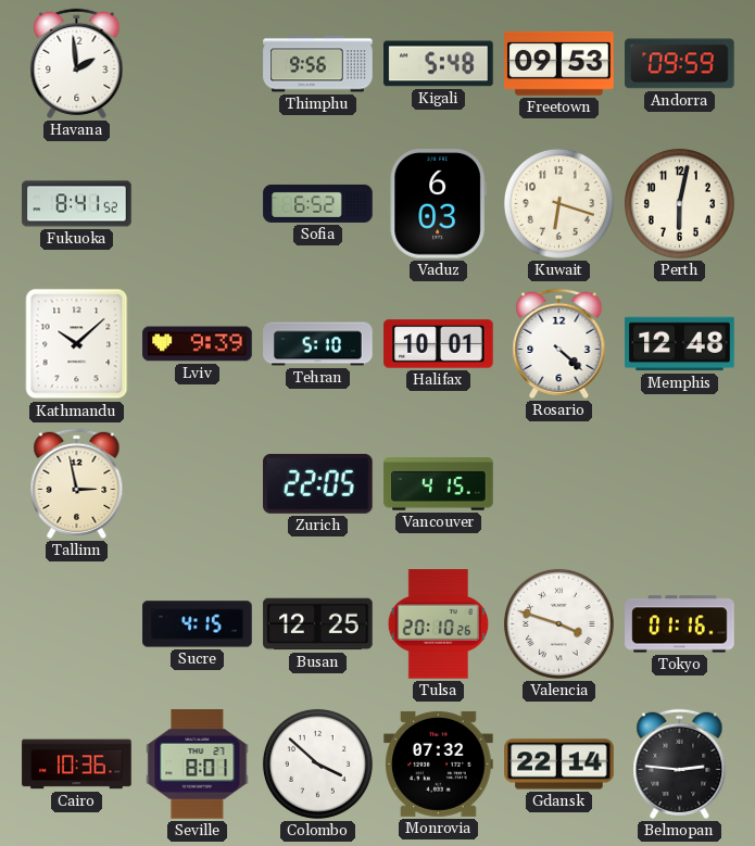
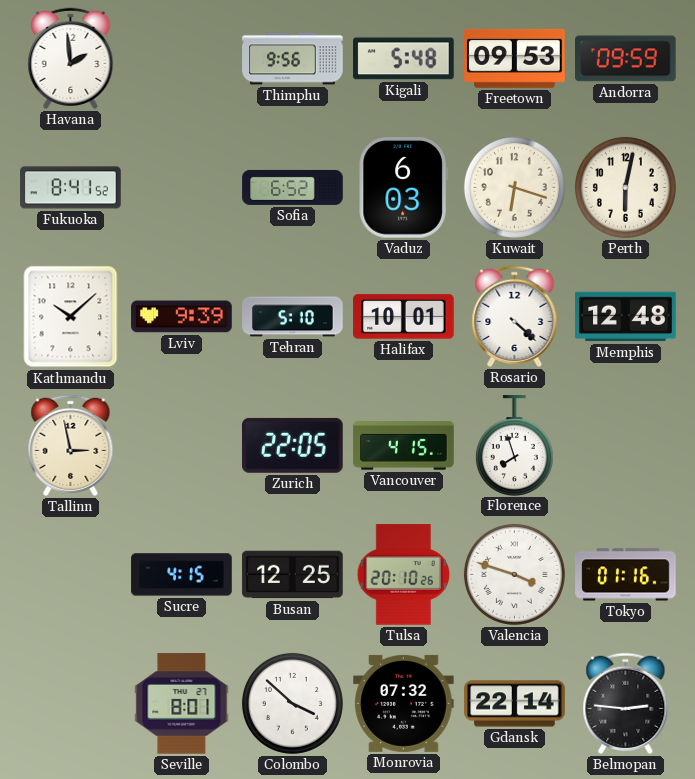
Florence: none -> 7:57
Cairo: 10:36 -> none
